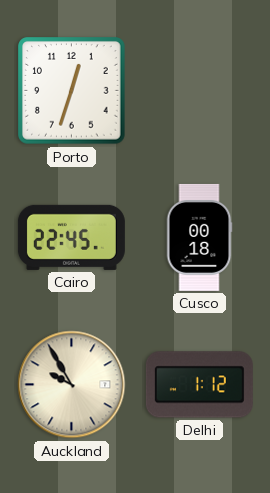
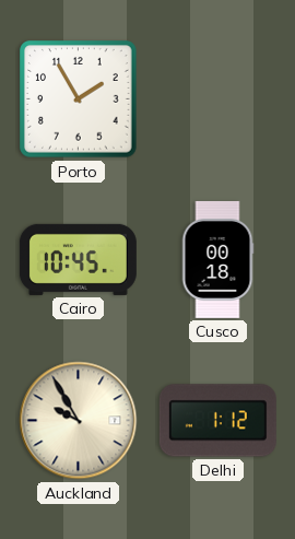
Porto: 12:33 -> 1:55
Cairo: 22:45 -> 10:45
